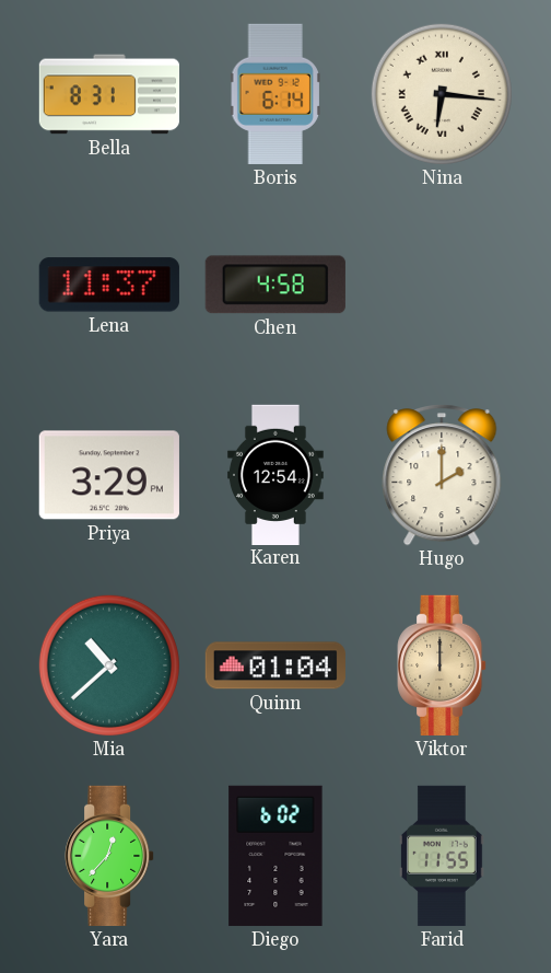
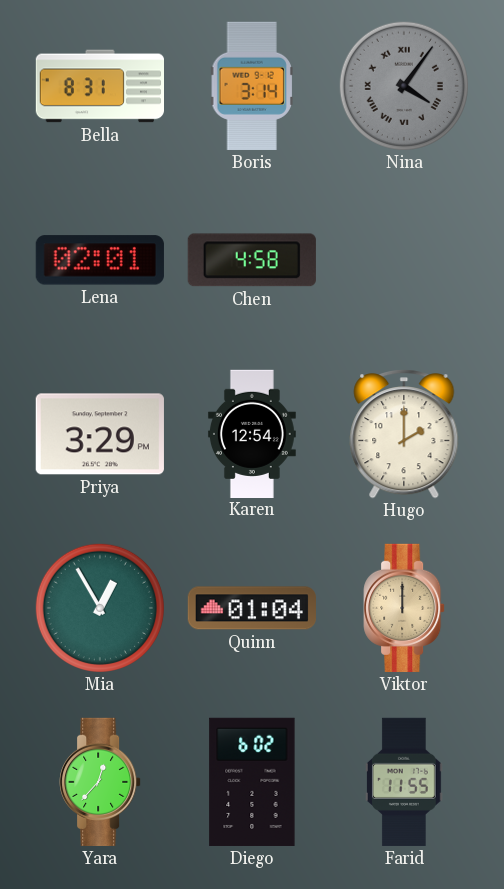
Boris: 6:14 -> 3:14
Nina: 6:16 -> 4:06
Nina dial: cream -> grey
Lena: 11:37 -> 02:01
Mia: 10:38 -> 12:55
